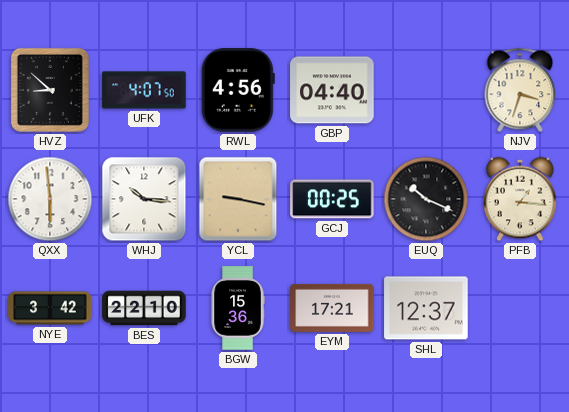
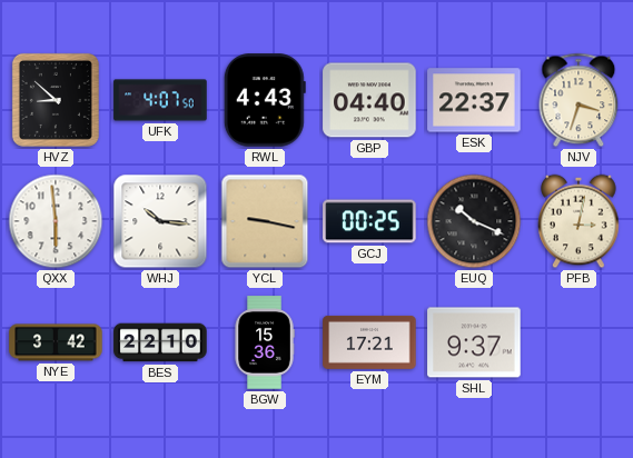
RWL: 4:56 -> 4:43
ESK: none -> 22:37
PFB: 1:16 -> 3:02
SHL: 12:37 -> 9:37
